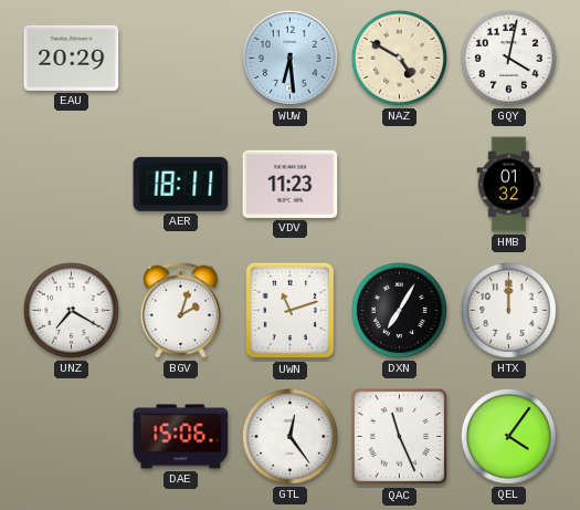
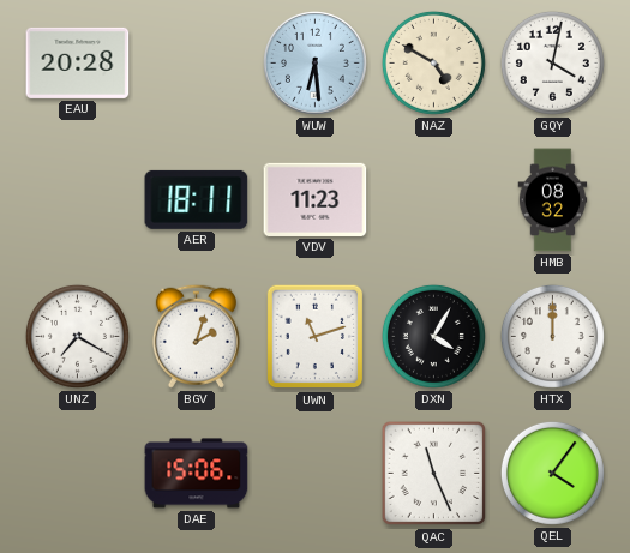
EAU: 20:29 -> 20:28
HMB: 01:32 -> 08:32
DXN: 7:05 -> 4:05
GTL: 12:24 -> none
